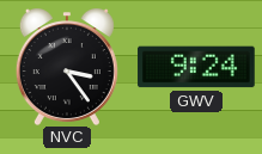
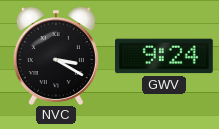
NVC: 3:24 -> 3:20
